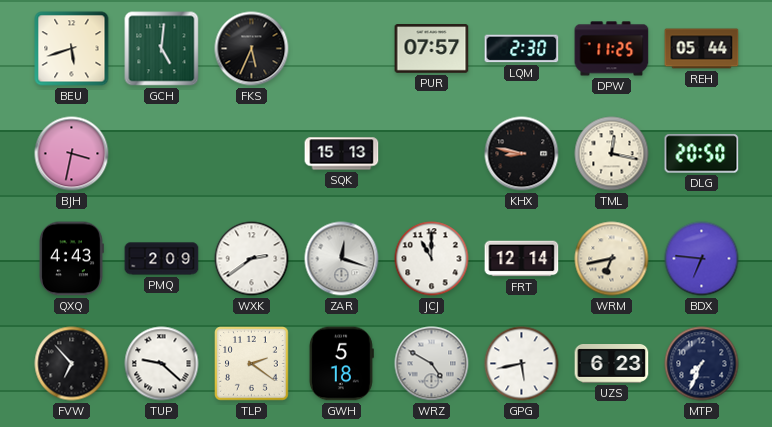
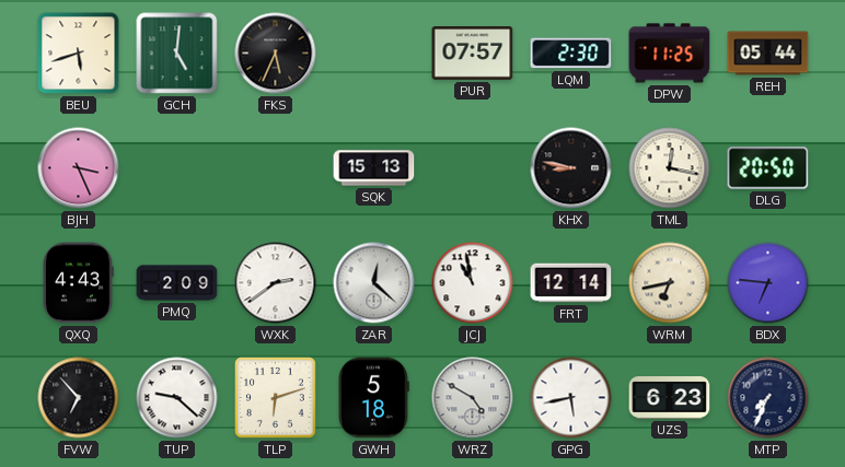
BJH: 3:32 -> 3:26
ZAR: 12:18 -> 12:22
JCJ: 11:00 -> 10:58
TLP: 2:21 -> 6:12
